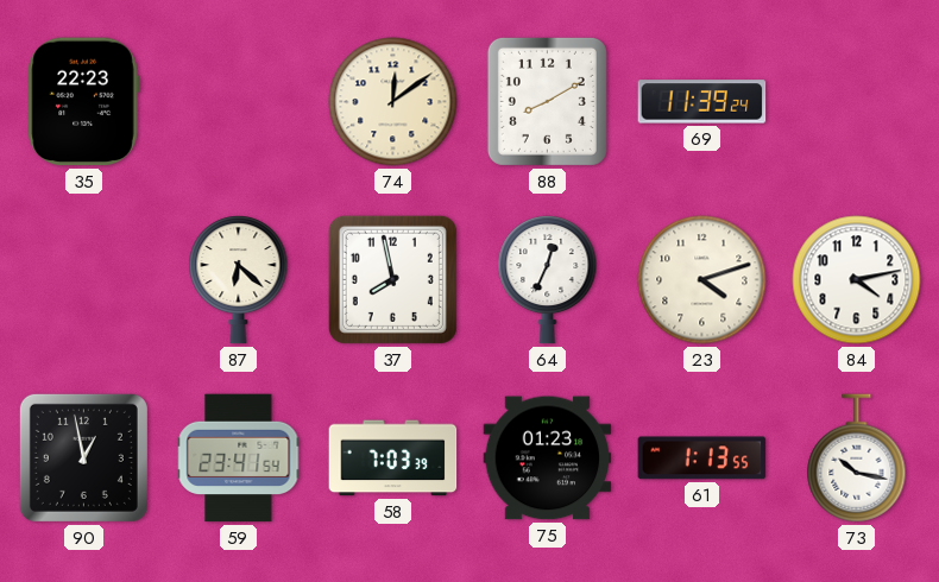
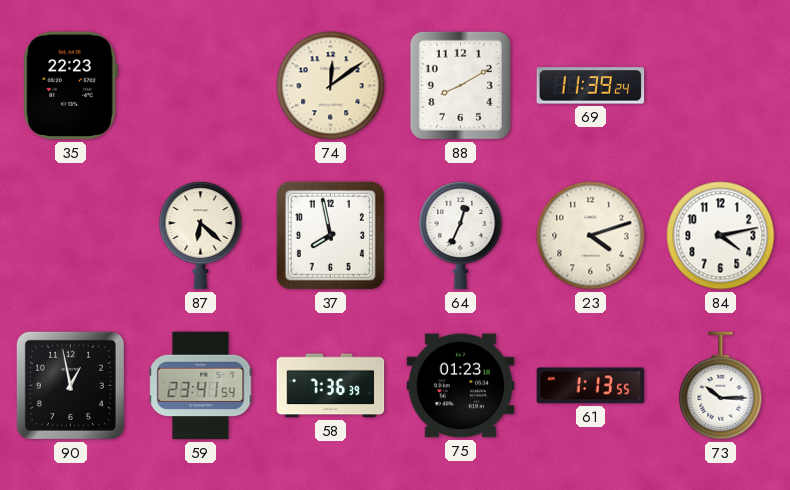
58: 7:03 -> 7:36
73: 10:17 -> 10:15
